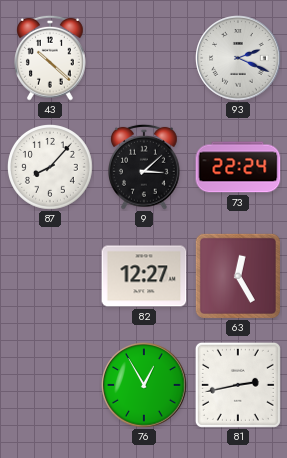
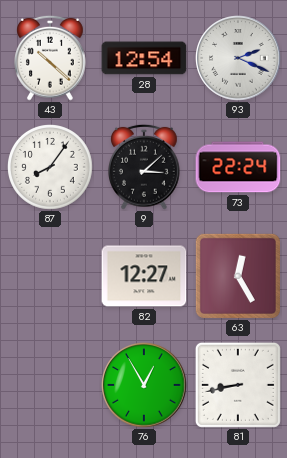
28: none -> 12:54
87: 8:07 -> 8:06
81: 2:43 -> 8:43
